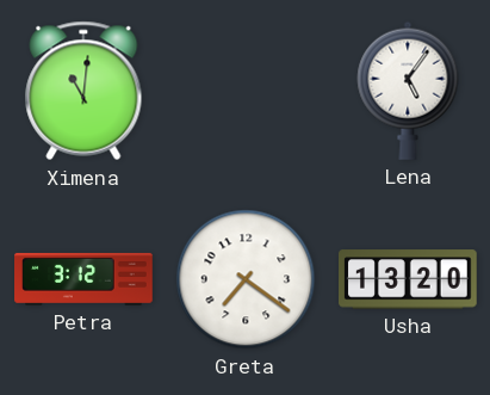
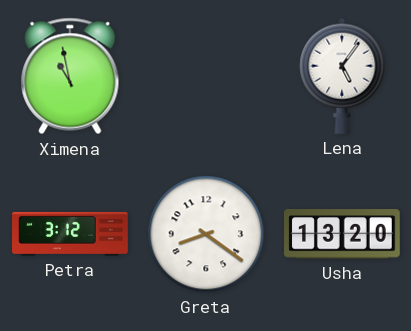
Ximena: 11:01 -> 10:58
Greta: 7:21 -> 8:21
